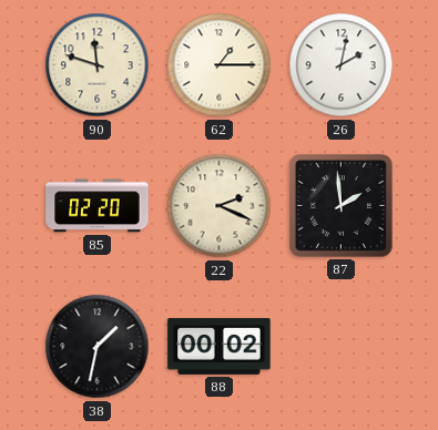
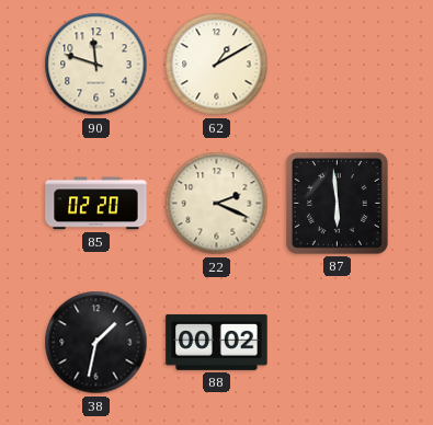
62: 1:15 -> 1:10
26: 2:02 -> none
87: 1:59 -> 5:59
